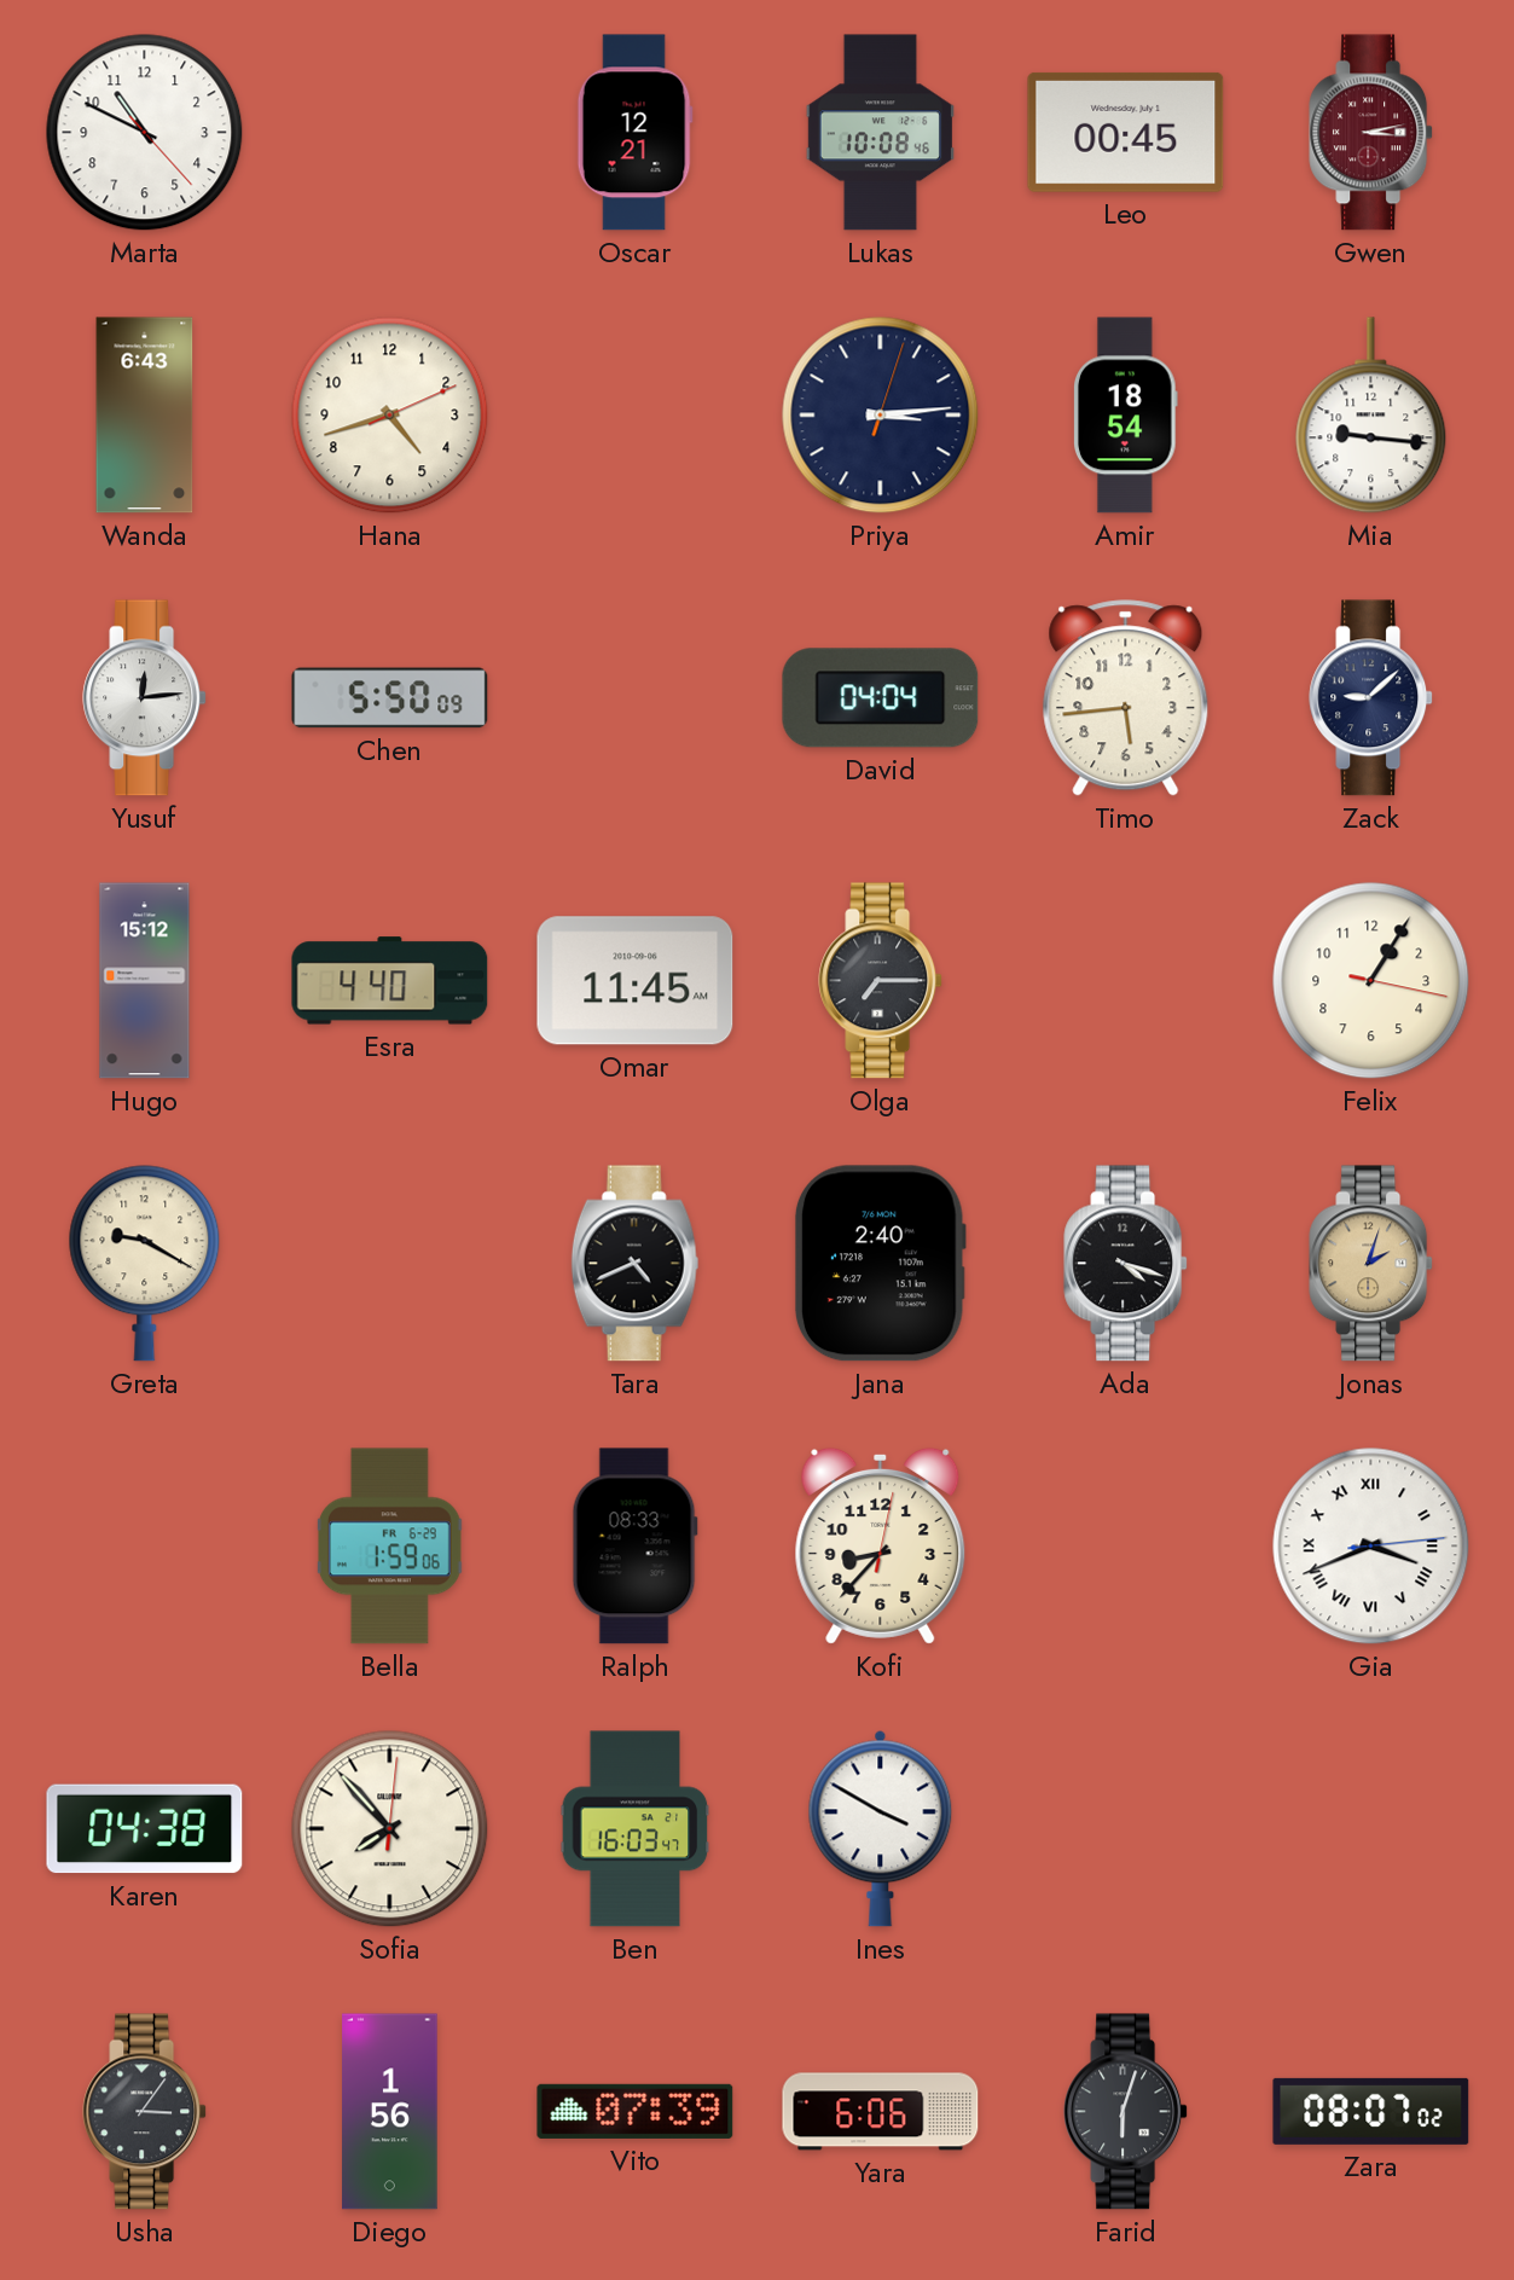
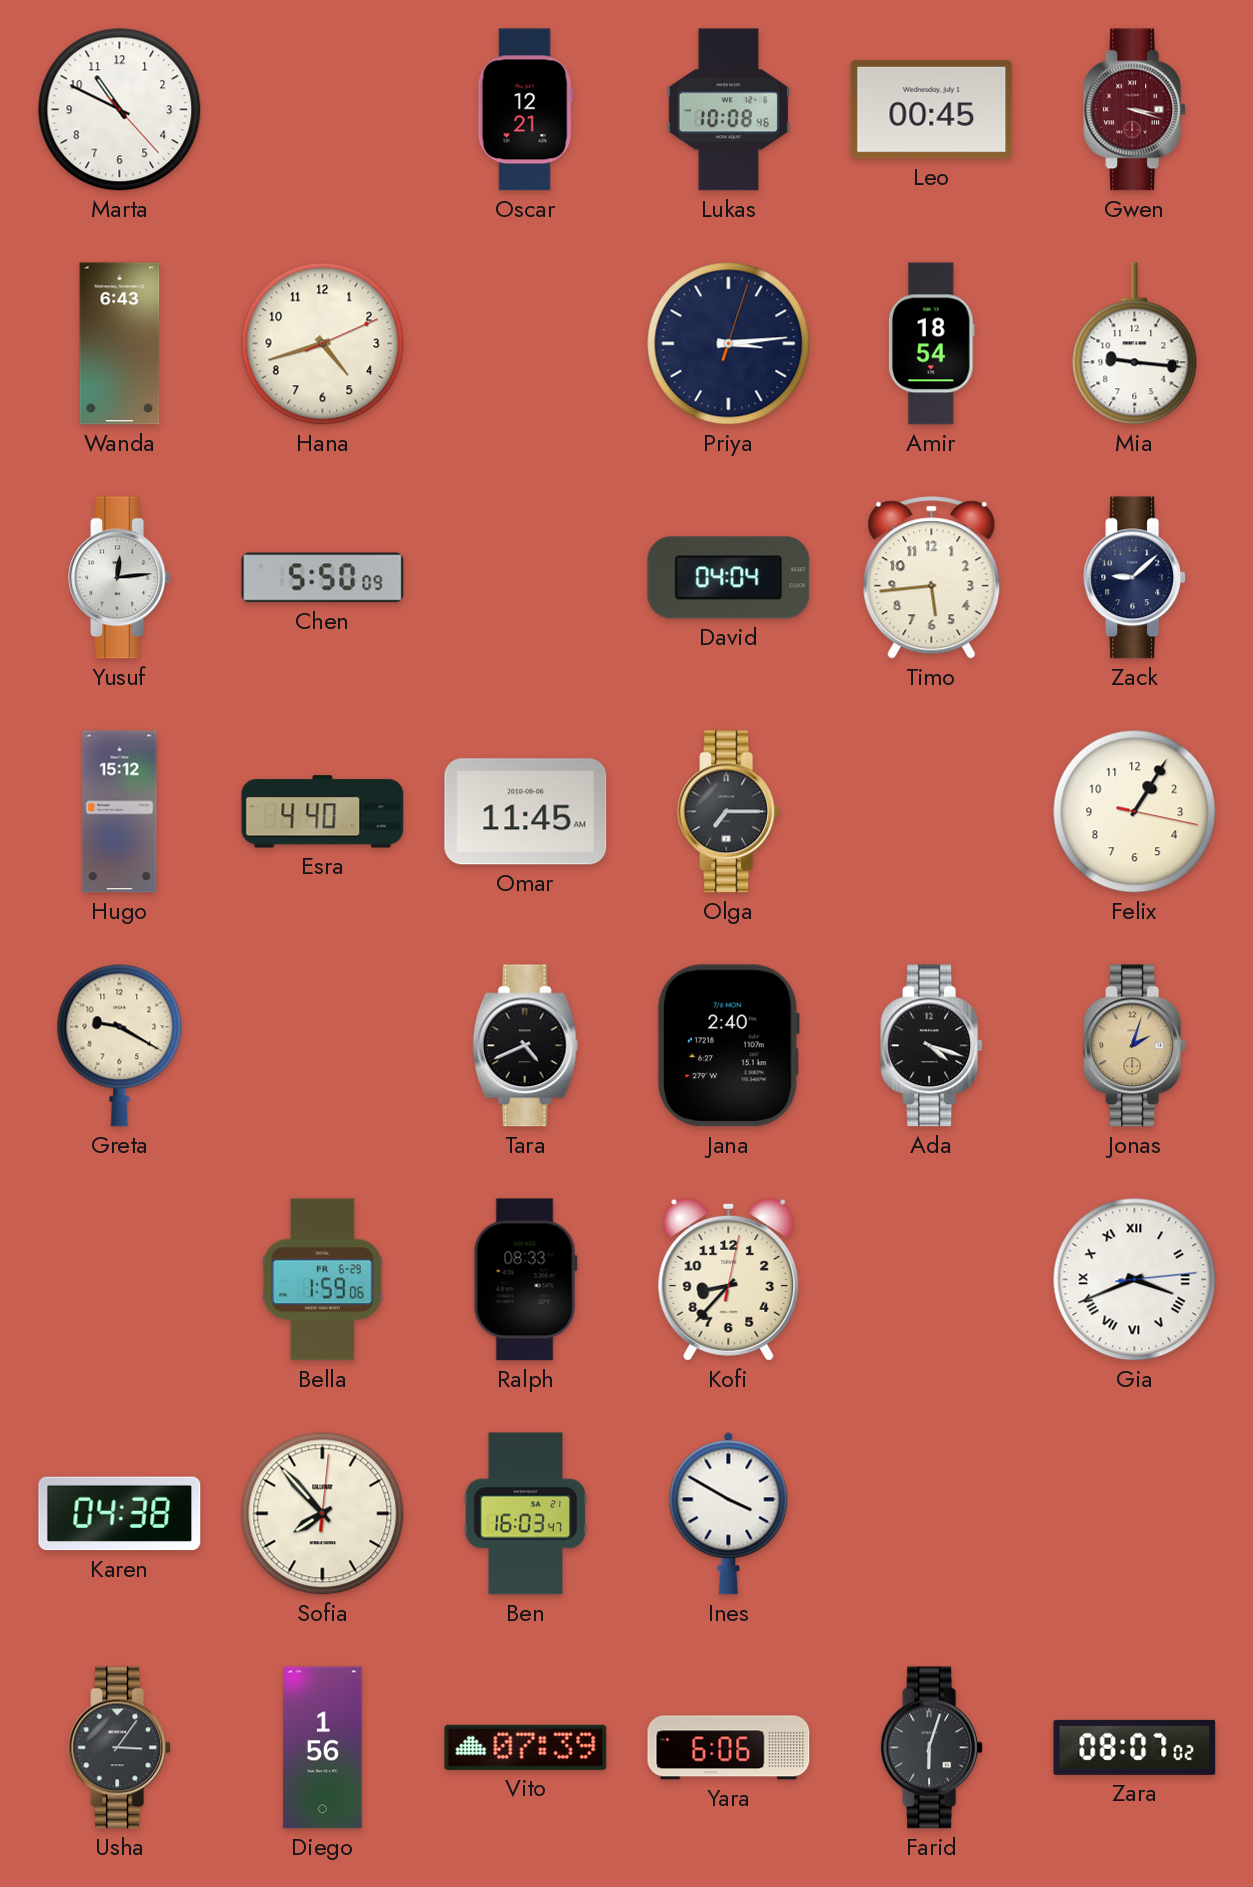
Gwen: 3:13 -> 3:18
